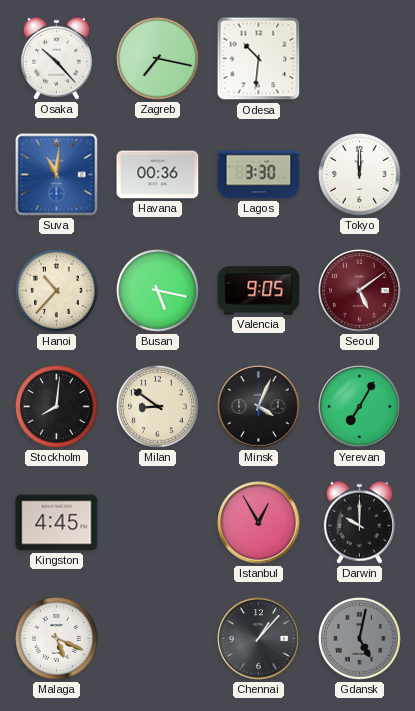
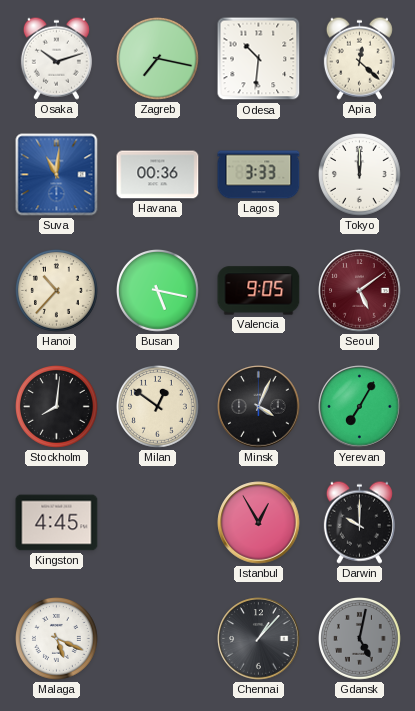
Osaka: 10:23 -> 10:12
Apia: none -> 12:22
Lagos: 3:30 -> 3:33
Milan: 8:51 -> 12:51
